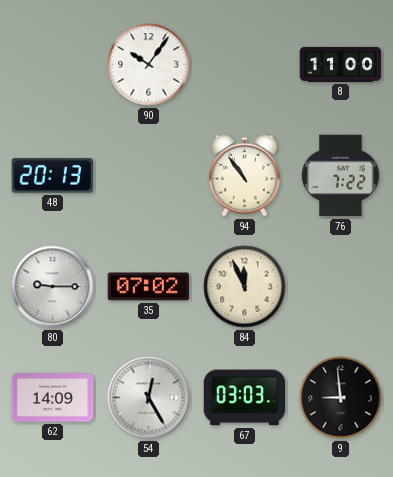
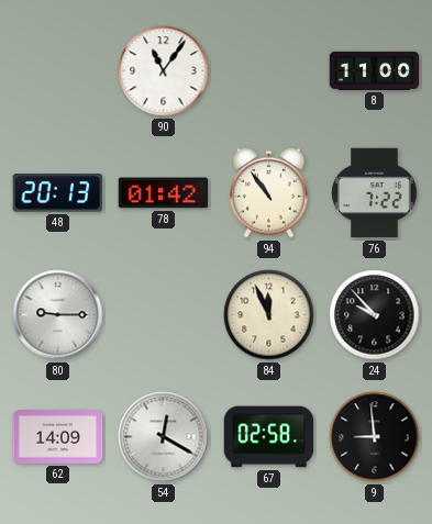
90: 10:06 -> 11:06
78: none -> 01:42
35: 07:02 -> none
24: none -> 9:53
54: 12:25 -> 12:20
67: 03:03 -> 02:58
